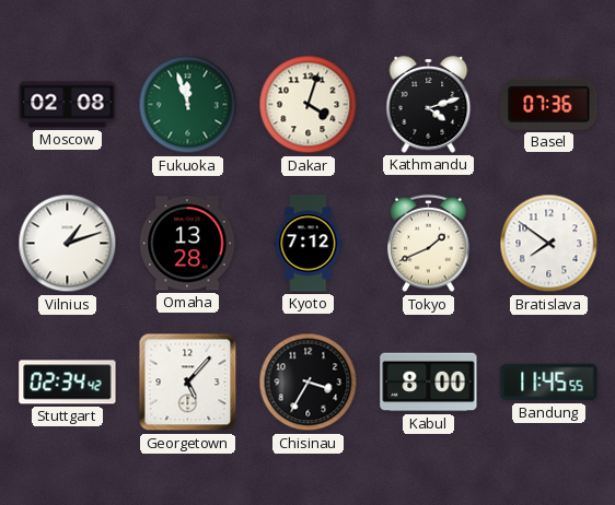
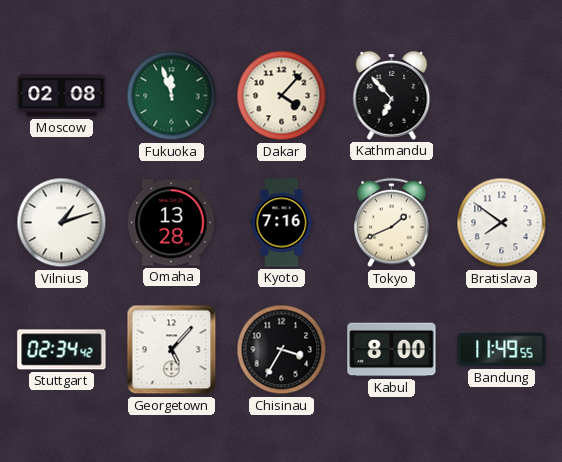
Dakar: 4:03 -> 4:07
Kathmandu: 4:12 -> 6:53
Basel: 07:36 -> none
Kyoto: 7:12 -> 7:16
Bandung: 11:45 -> 11:49
